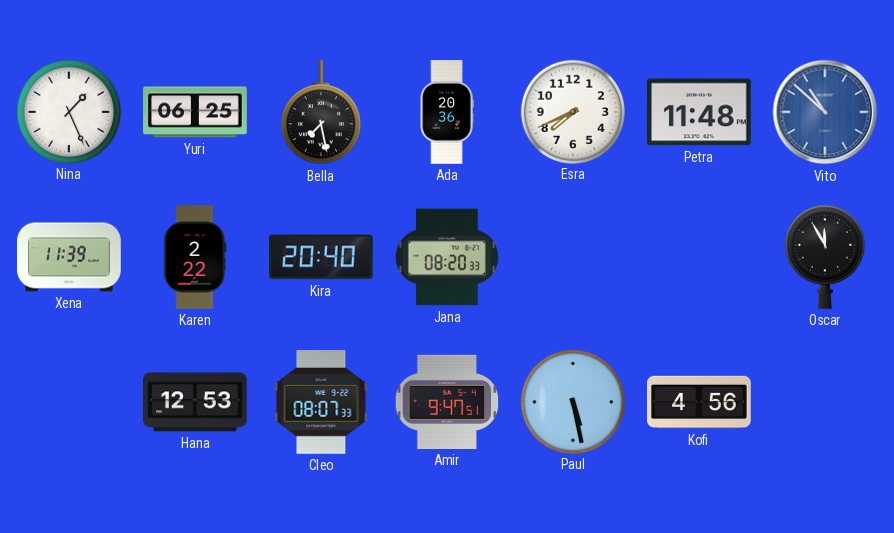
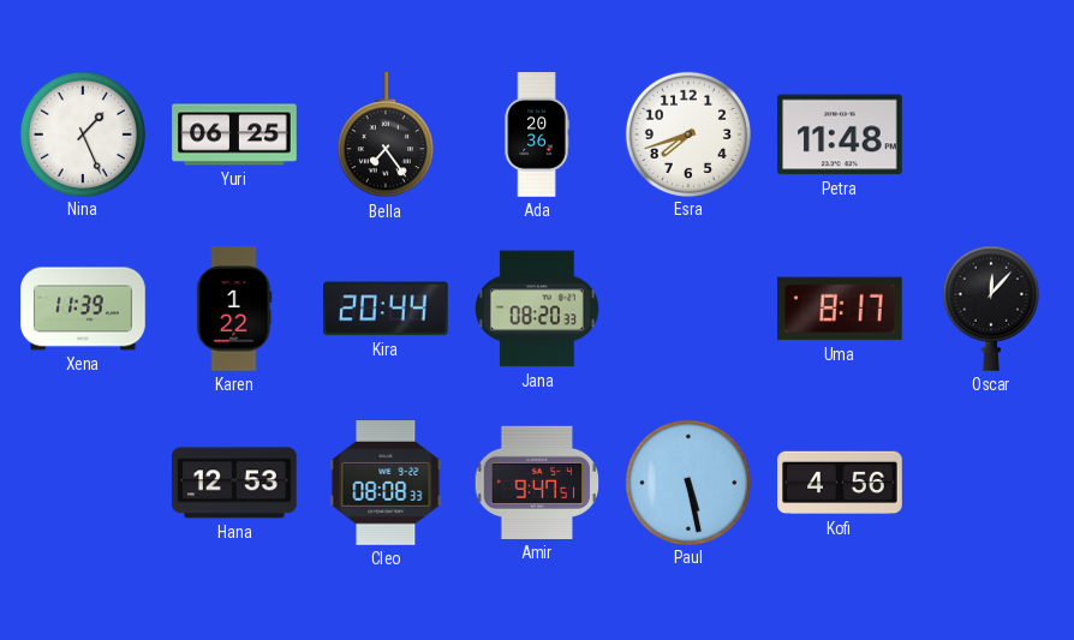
Bella: 7:28 -> 7:24
Esra: 7:41 -> 7:42
Vito: 10:52 -> none
Karen: 2:22 -> 1:22
Kira: 20:40 -> 20:44
Uma: none -> 8:17
Oscar: 11:55 -> 12:07
Cleo: 08:07 -> 08:08
